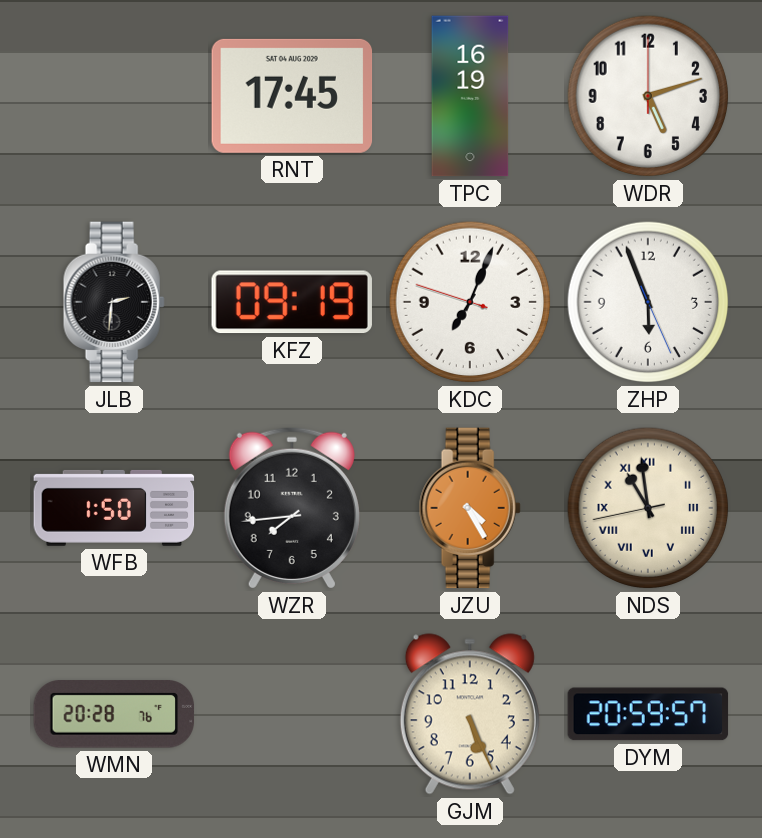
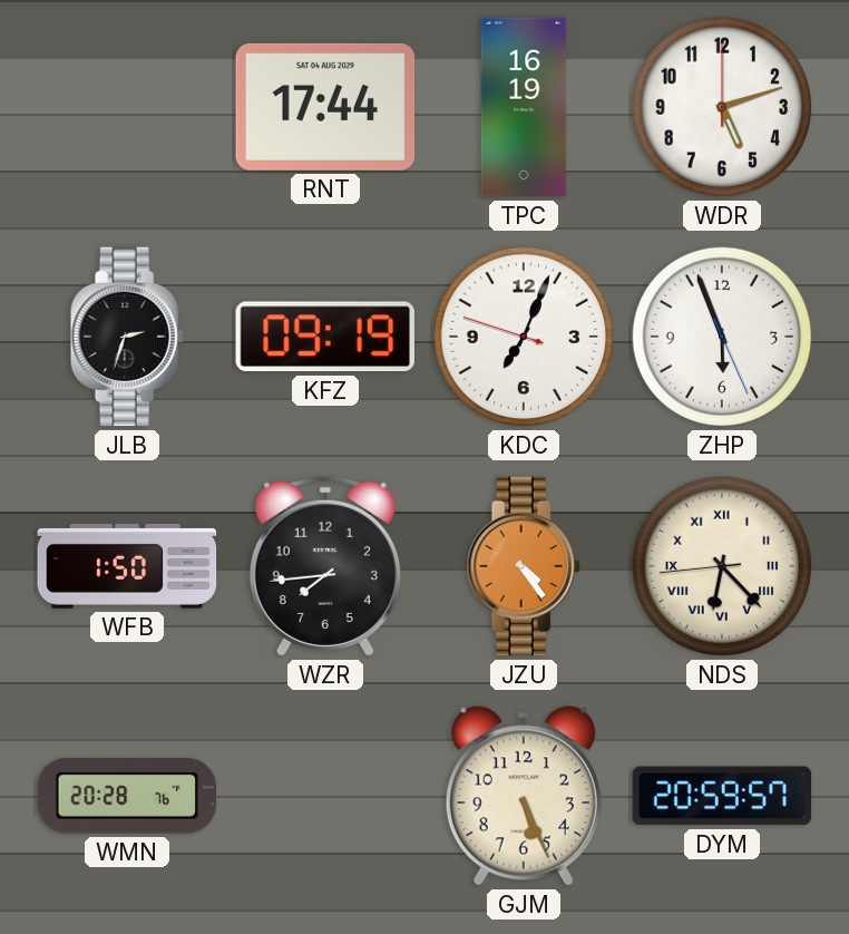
RNT: 17:45 -> 17:44
JLB: 2:31 -> 2:33
JZU: 4:25 -> 4:24
NDS: 10:58 -> 6:22
